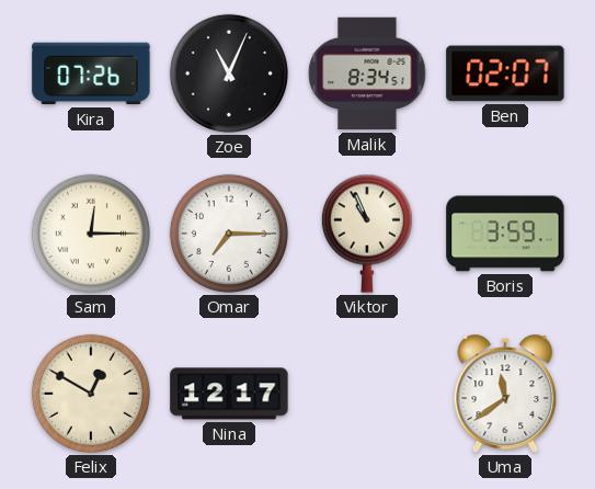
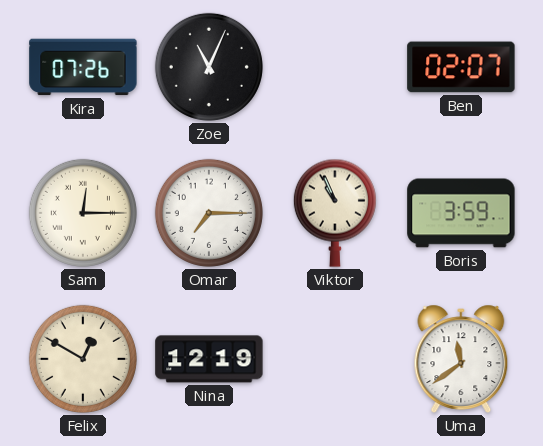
Malik: 8:34 -> none
Nina: 12:17 -> 12:19
